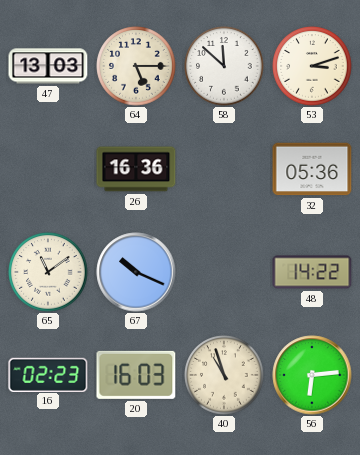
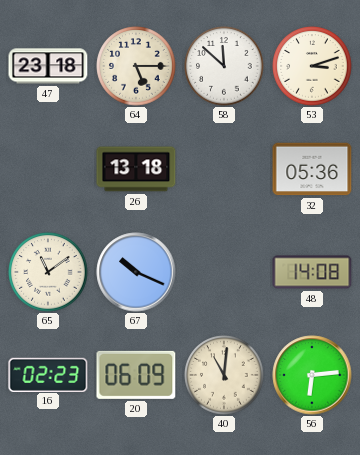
47: 13:03 -> 23:18
26: 16:36 -> 13:18
48: 14:22 -> 14:08
20: 16:03 -> 06:09
40: 10:57 -> 11:01
